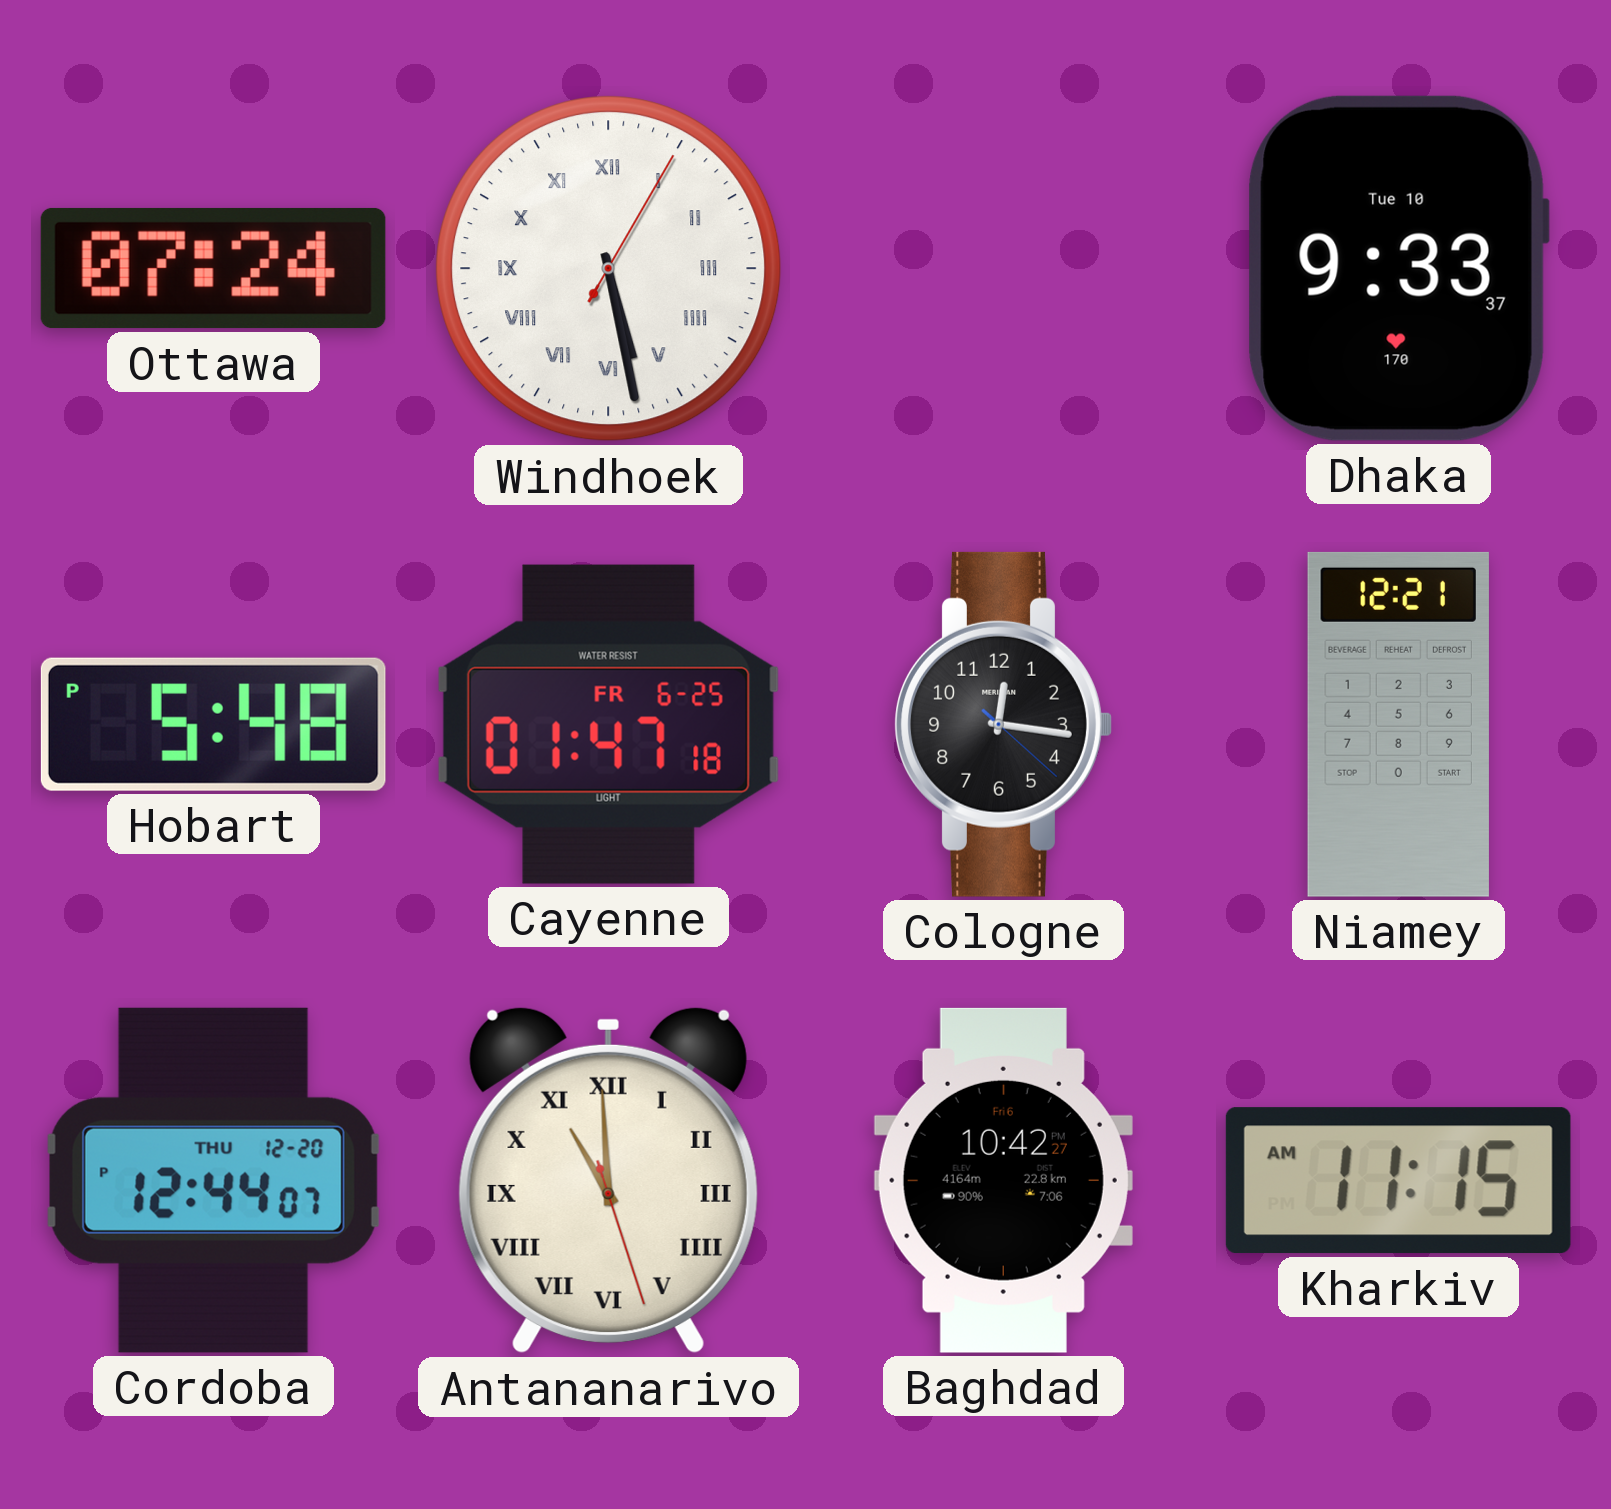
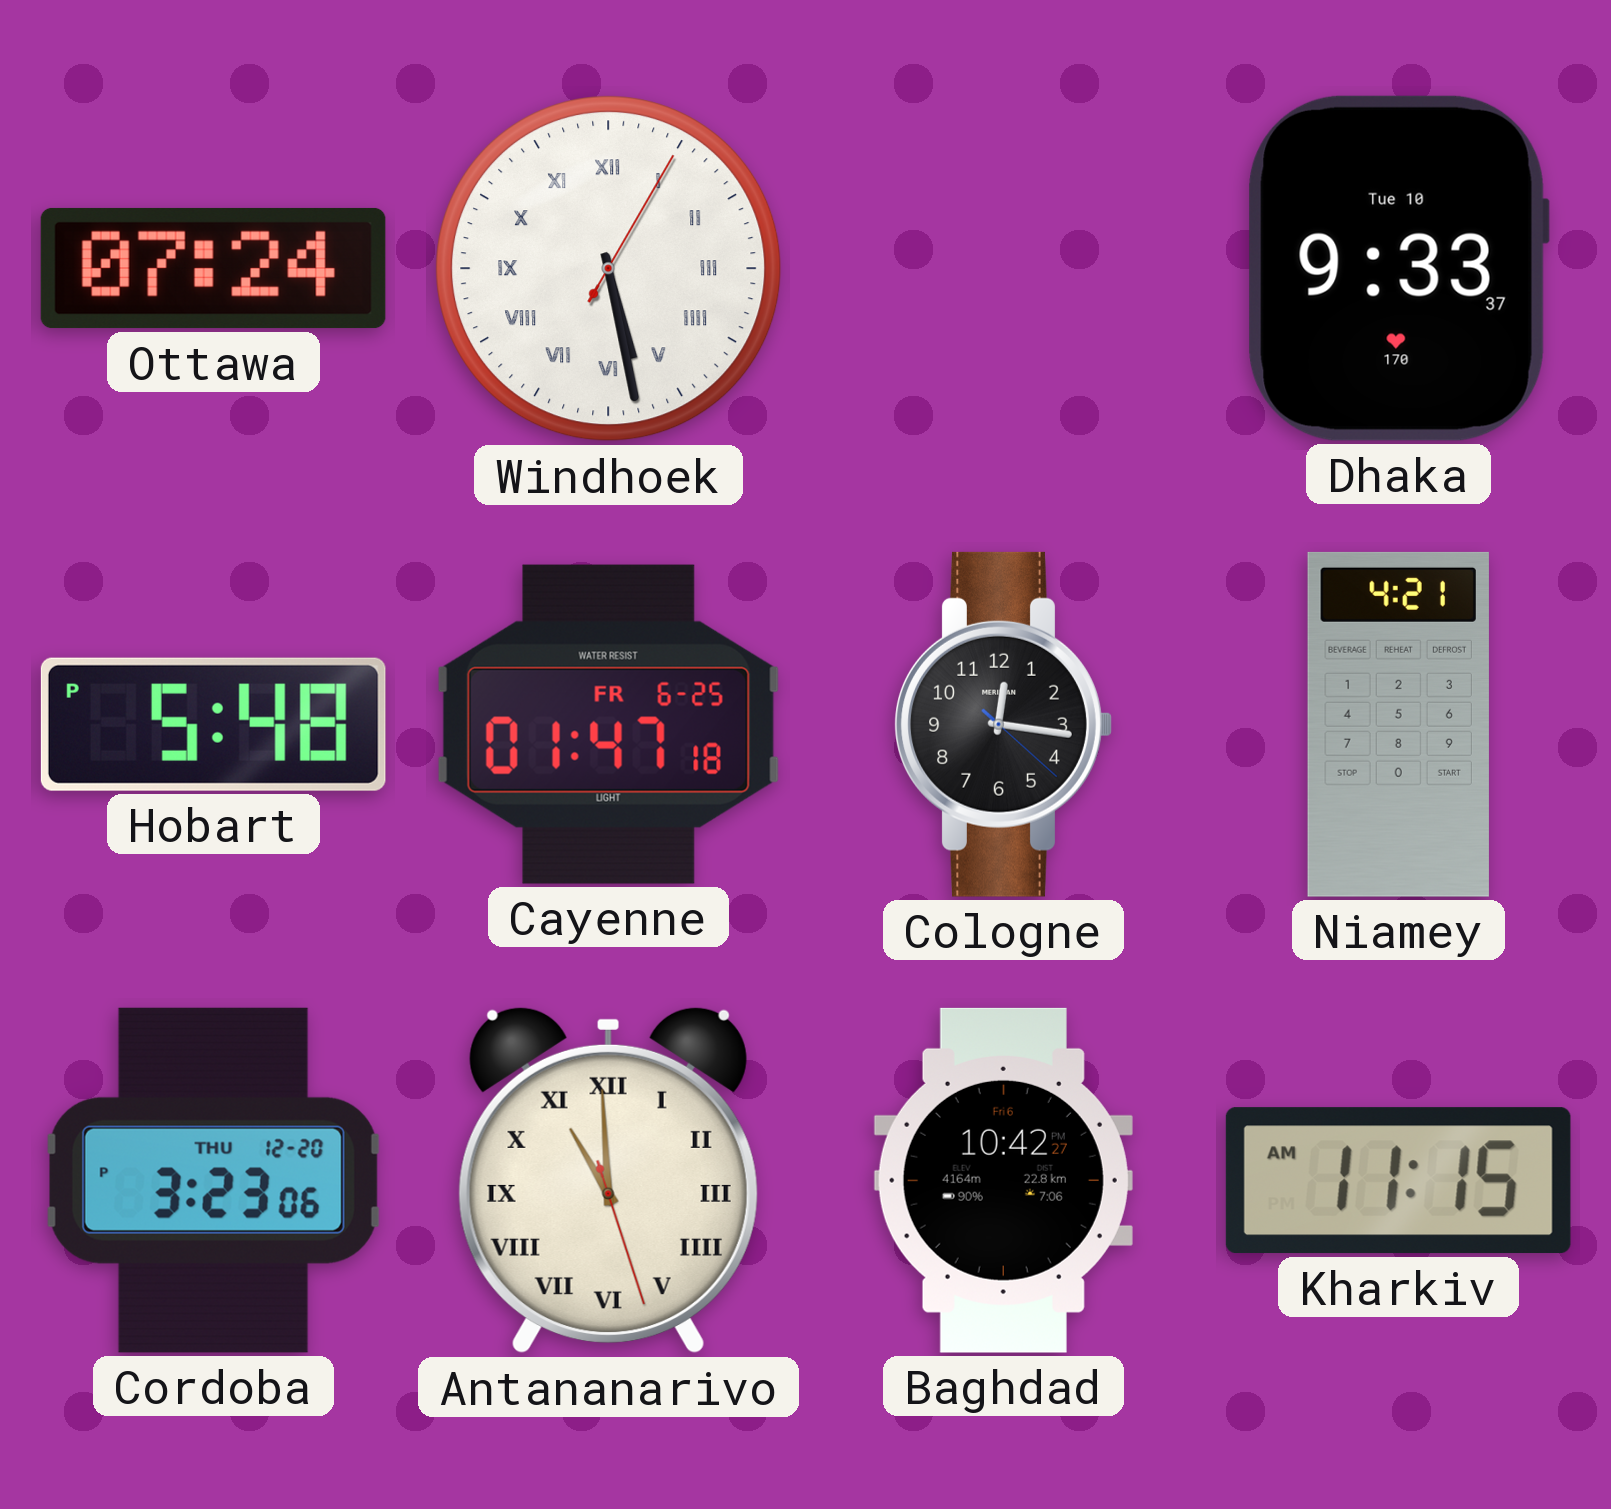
Niamey: 12:21 -> 4:21
Cordoba: 12:44 -> 3:23
